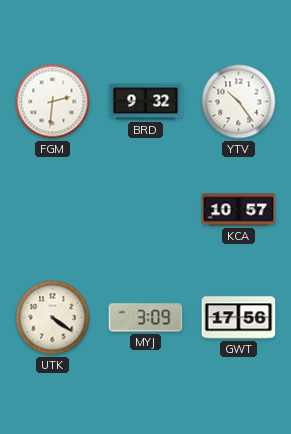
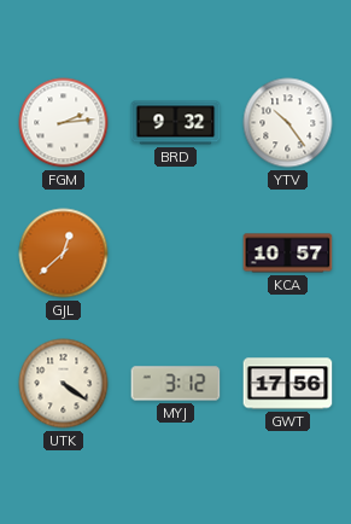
FGM: 2:31 -> 2:14
GJL: none -> 12:38
MYJ: 3:09 -> 3:12
